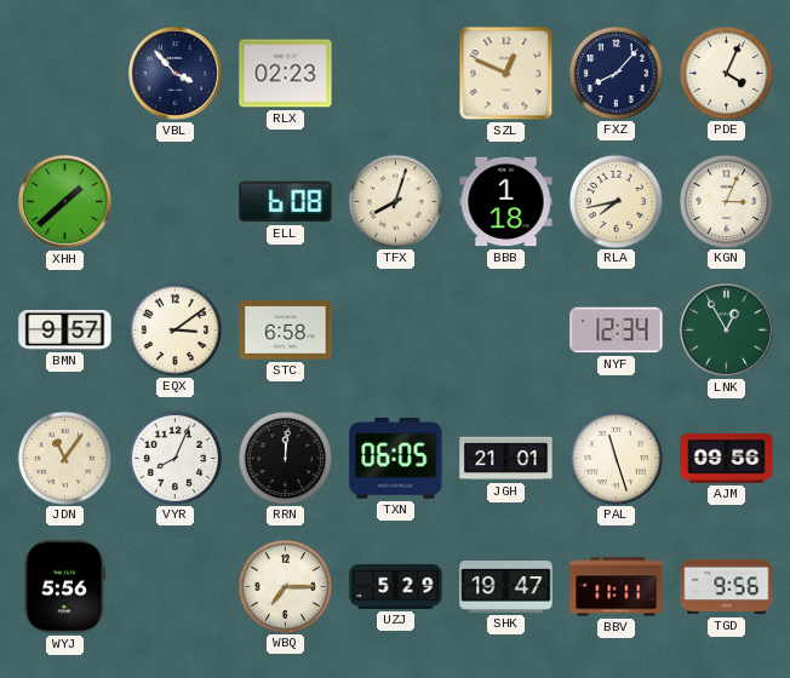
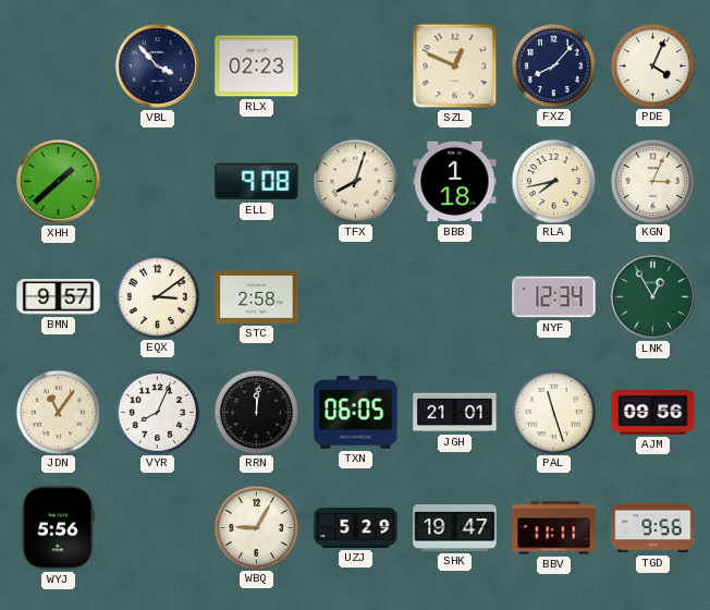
ELL: 6:08 -> 9:08
STC: 6:58 -> 2:58
WBQ: 7:15 -> 9:05
